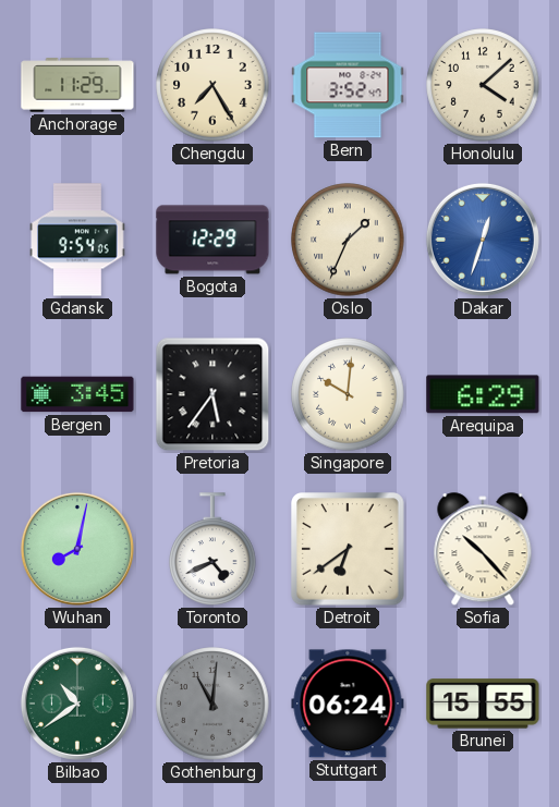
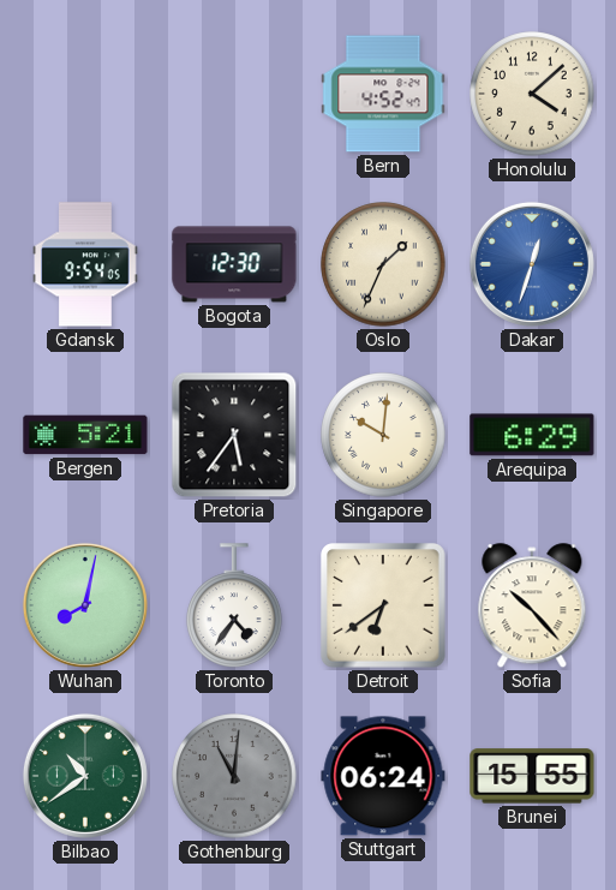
Anchorage: 11:29 -> none
Chengdu: 7:25 -> none
Bern: 3:52 -> 4:52
Bogota: 12:29 -> 12:30
Bergen: 3:45 -> 5:21
Toronto: 4:41 -> 4:36
